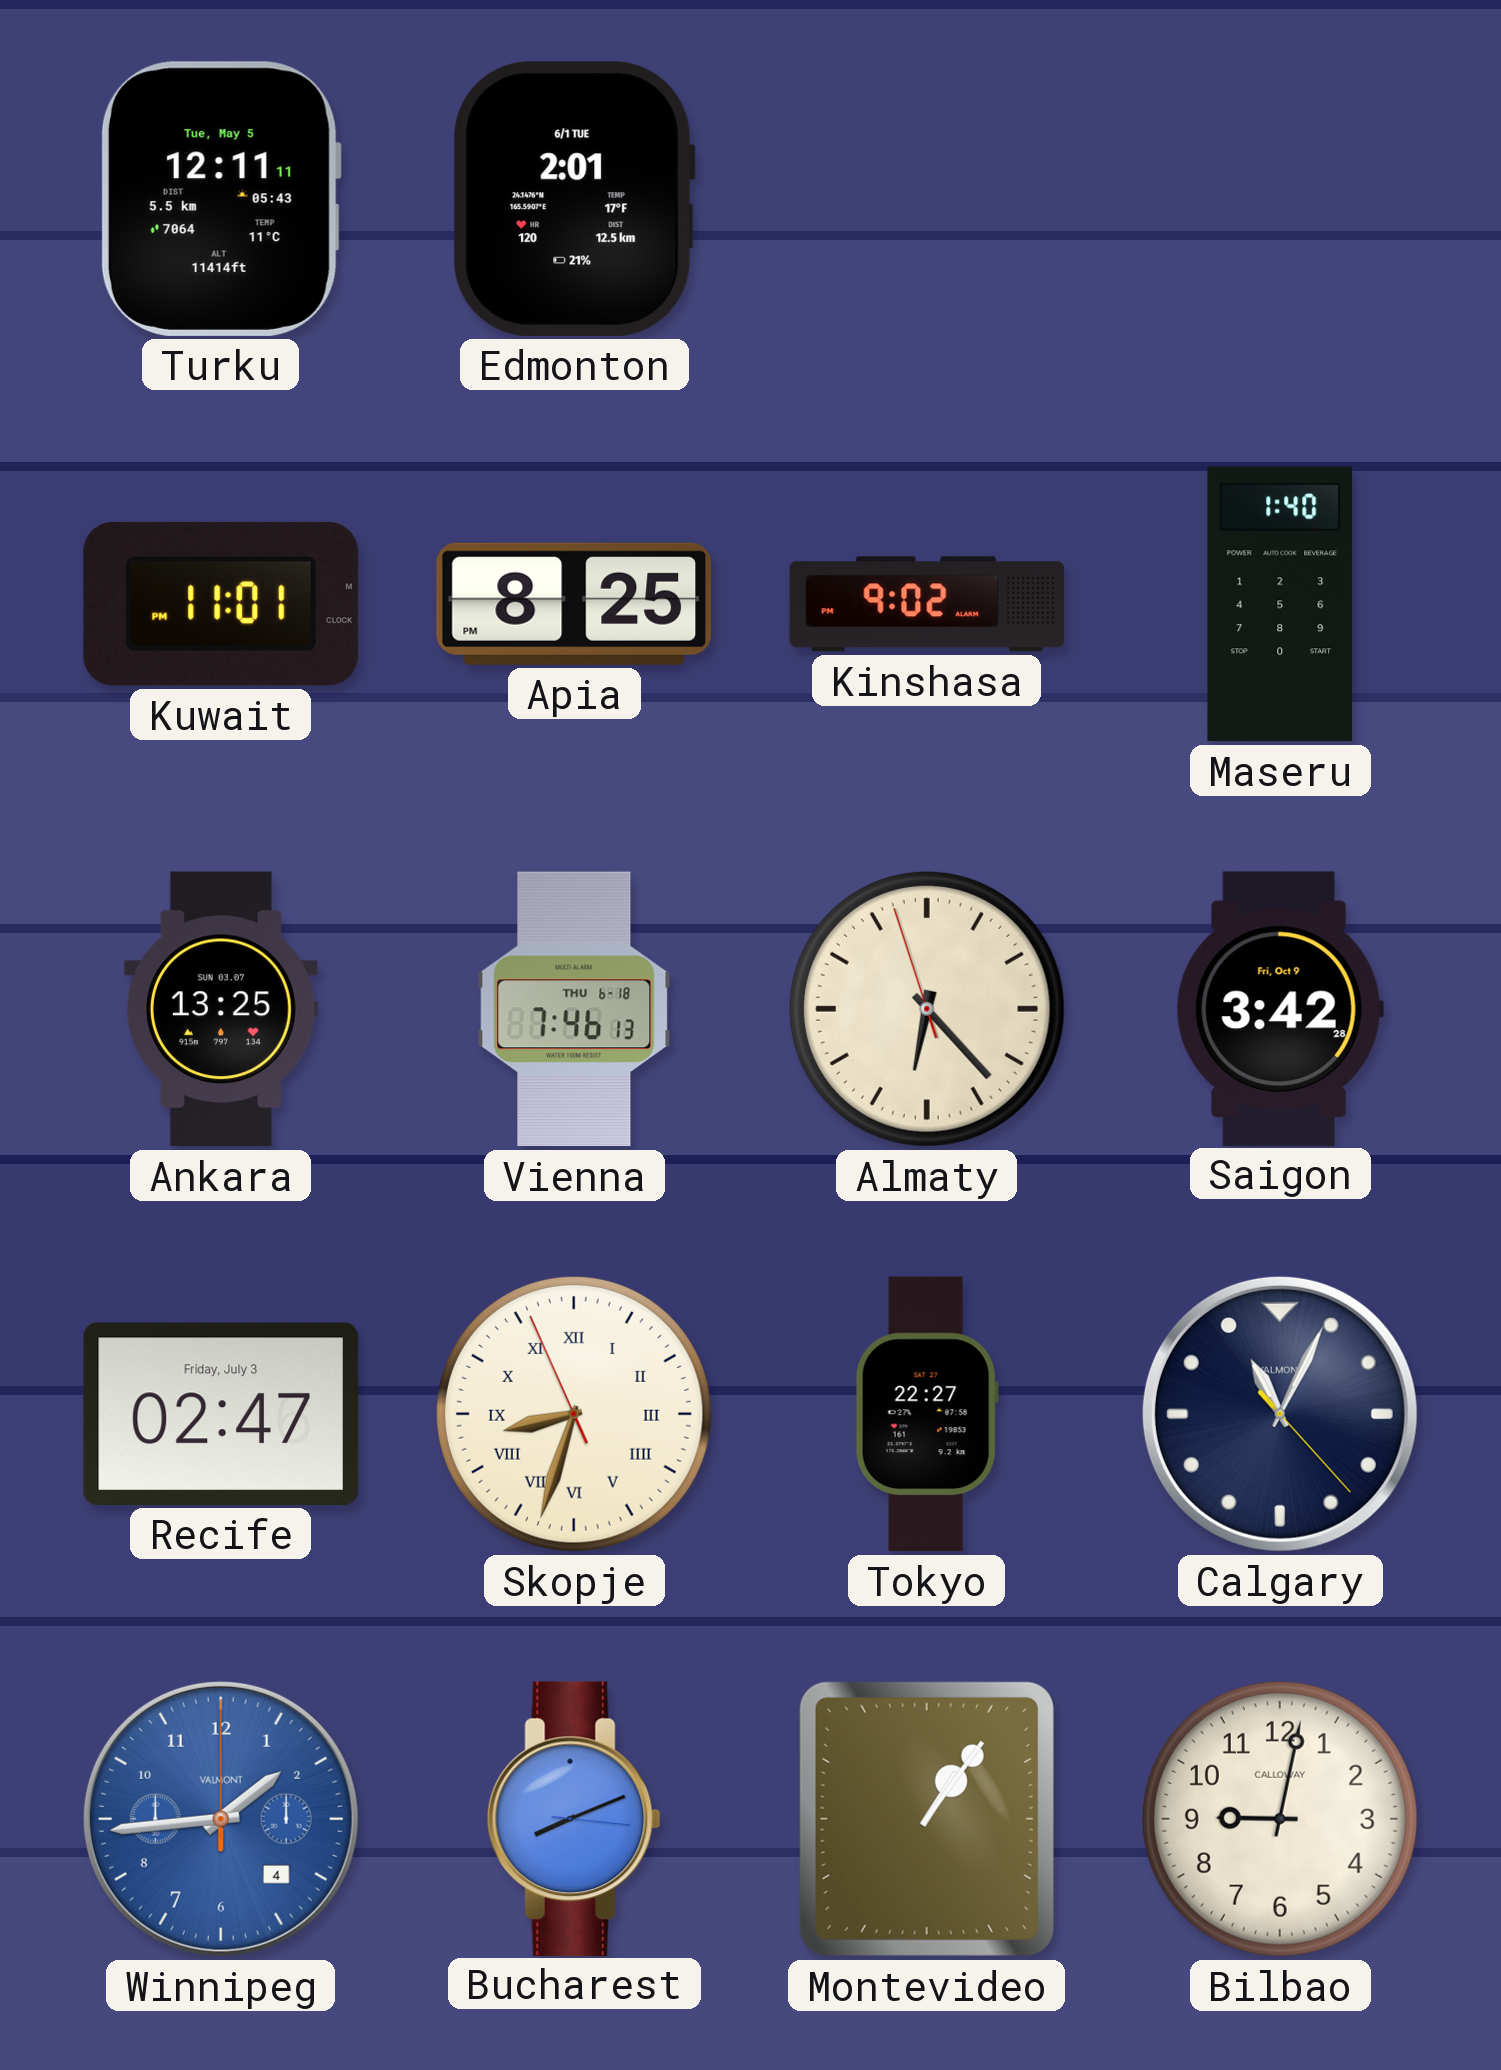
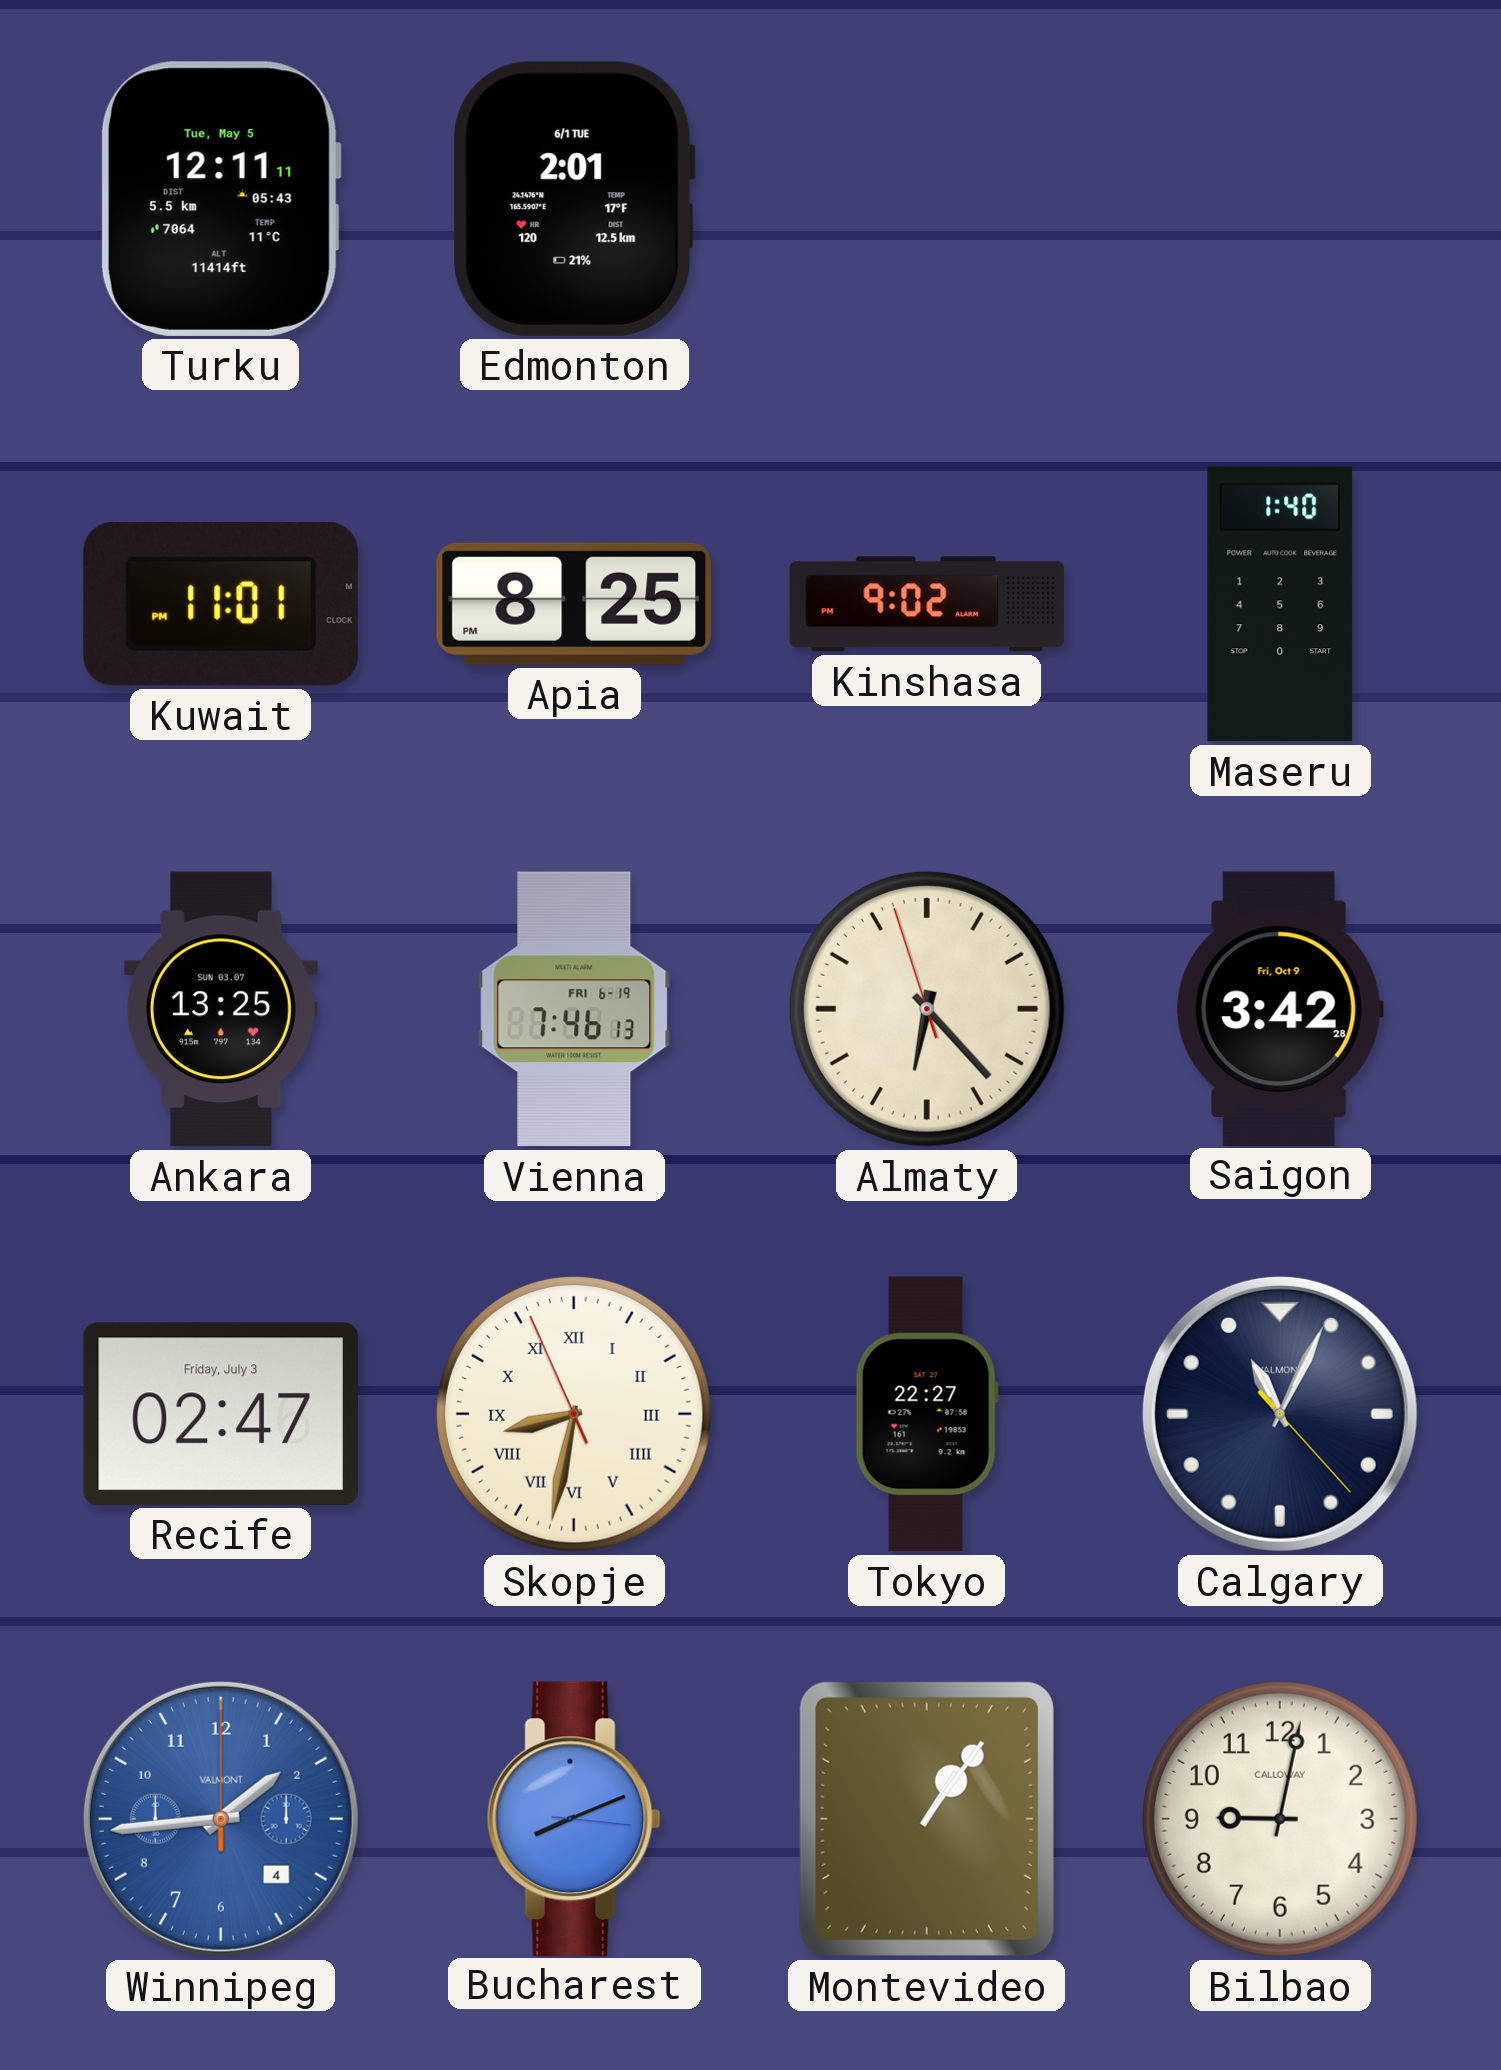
Vienna date: THU 6-18 -> FRI 6-19
Skopje: 8:32 -> 8:31
